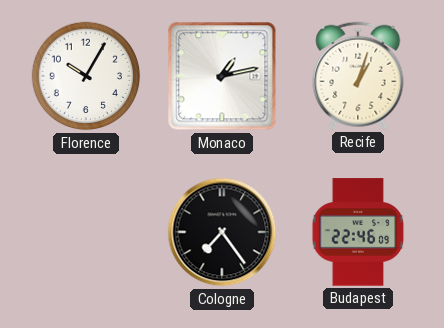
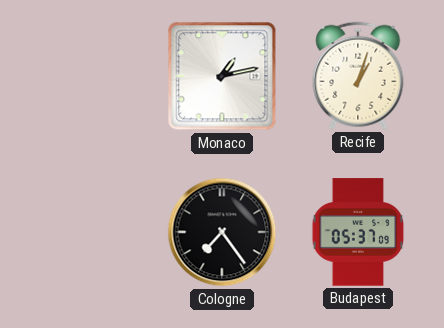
Florence: 10:05 -> none
Budapest: 22:46 -> 05:37
